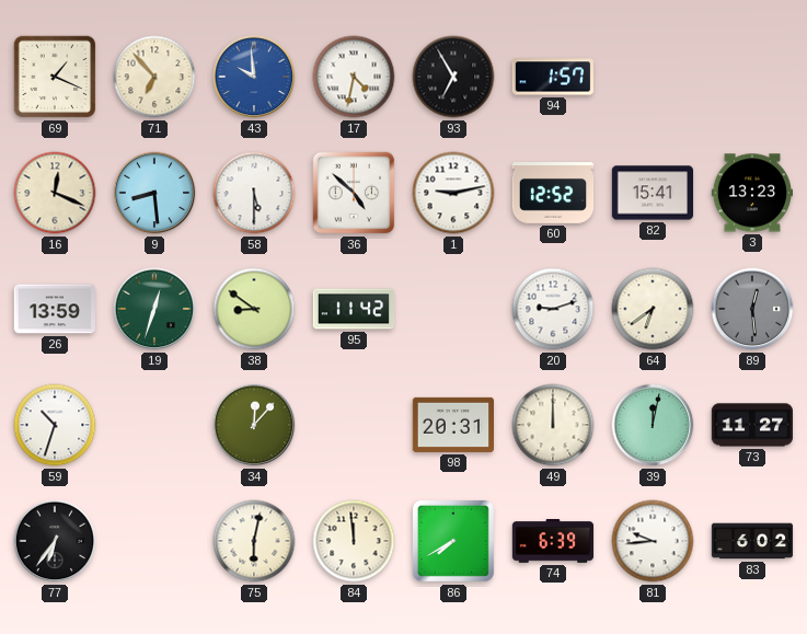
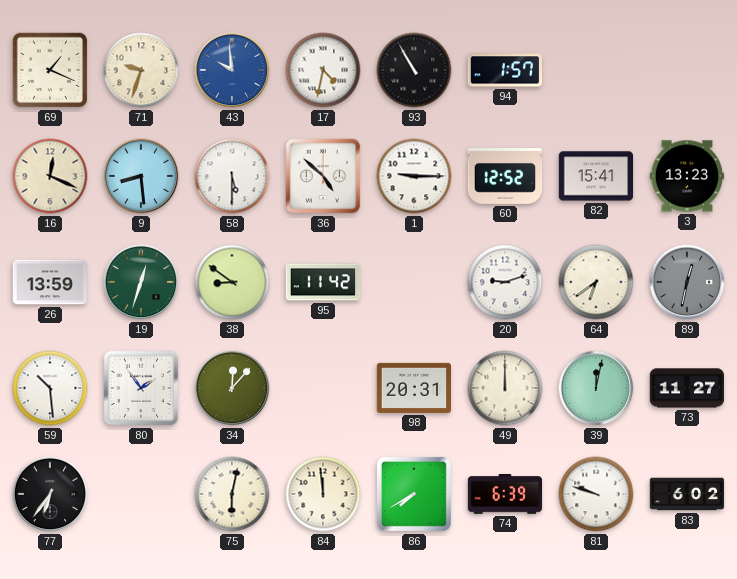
71: 6:53 -> 9:33
93: 6:55 -> 10:55
1: 9:13 -> 9:15
89: 12:29 -> 12:32
59: 10:33 -> 10:29
80: none -> 1:54
81: 9:44 -> 9:48
